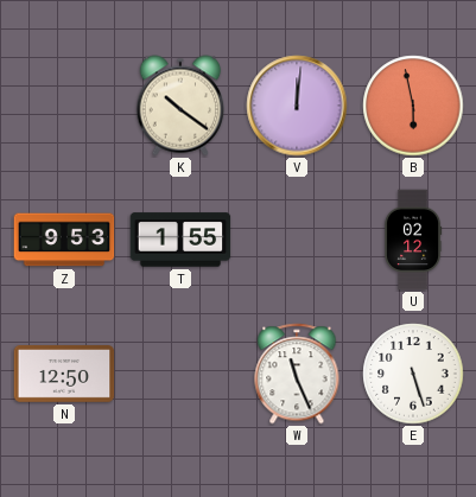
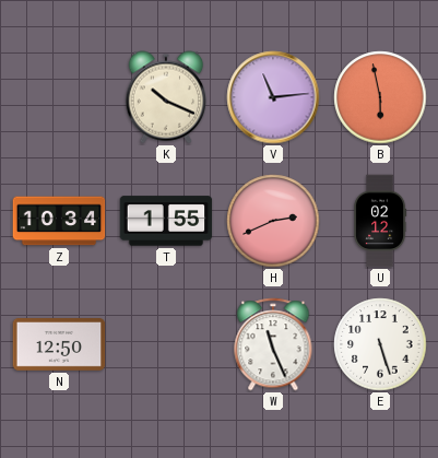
K: 10:21 -> 10:19
V: 12:01 -> 11:14
Z: 9:53 -> 10:34
H: none -> 2:41
